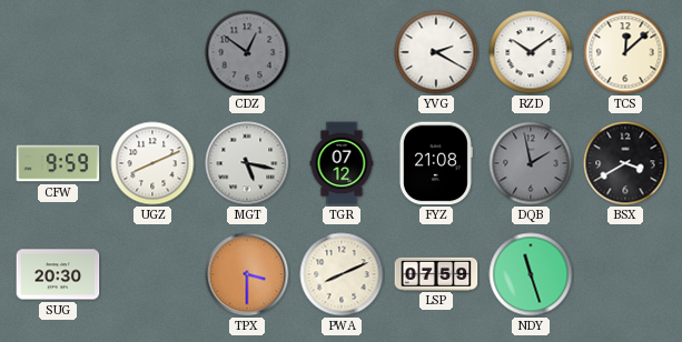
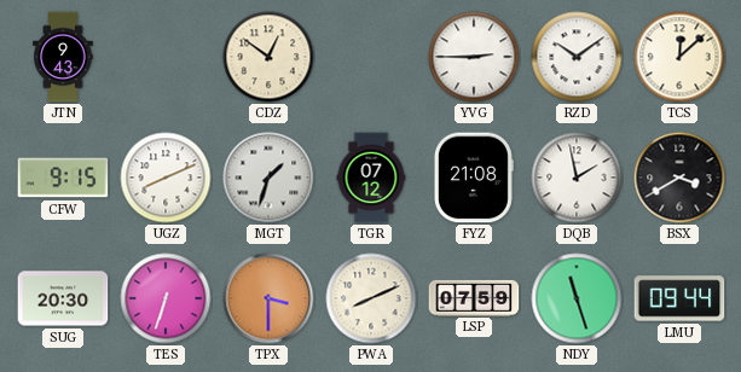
JTN: none -> 9:43
CDZ dial: grey -> cream
YVG: 2:20 -> 2:45
CFW: 9:59 -> 9:15
MGT: 5:17 -> 1:33
DQB dial: grey -> white
TES: none -> 6:33
LMU: none -> 09:44
